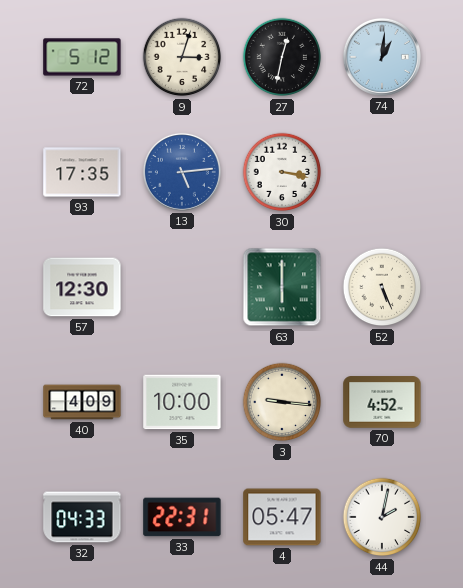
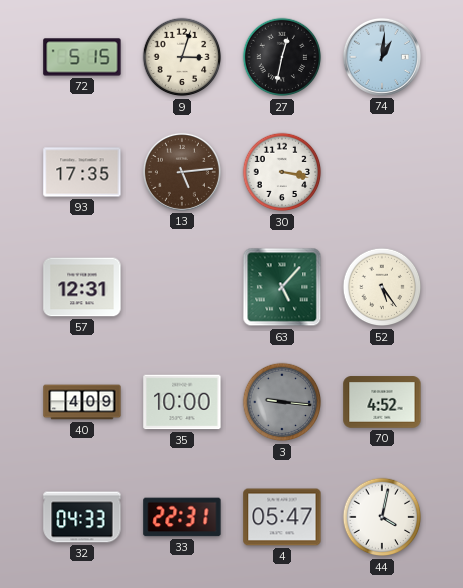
72: 5:12 -> 5:15
13 dial: blue -> brown
57: 12:30 -> 12:31
63: 6:00 -> 5:07
52: 5:26 -> 5:24
3 dial: cream -> grey
44: 2:02 -> 4:02
